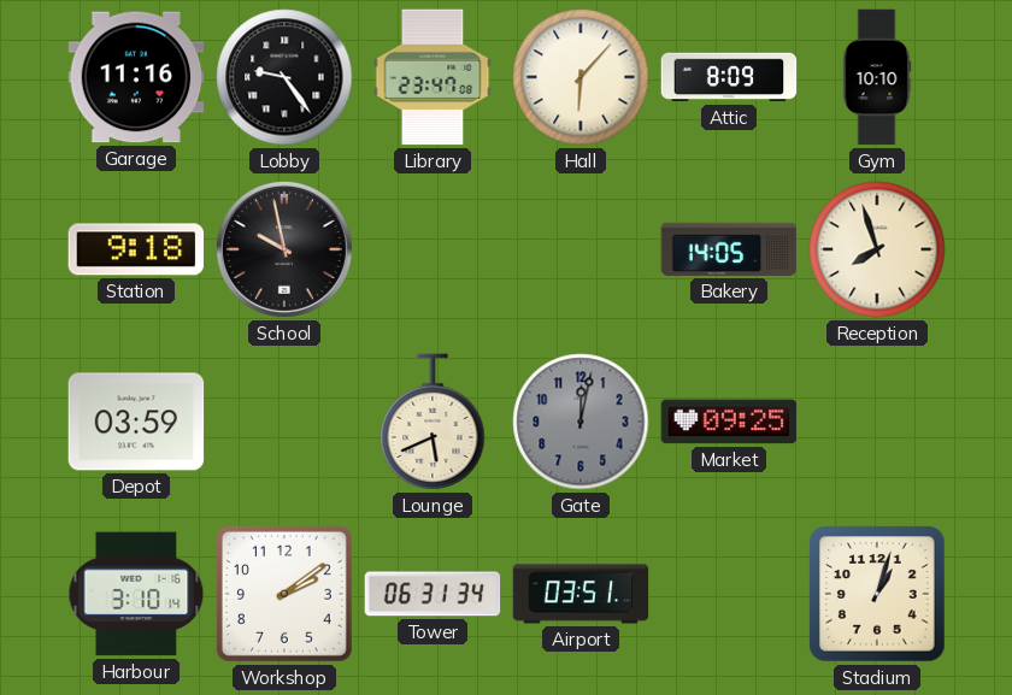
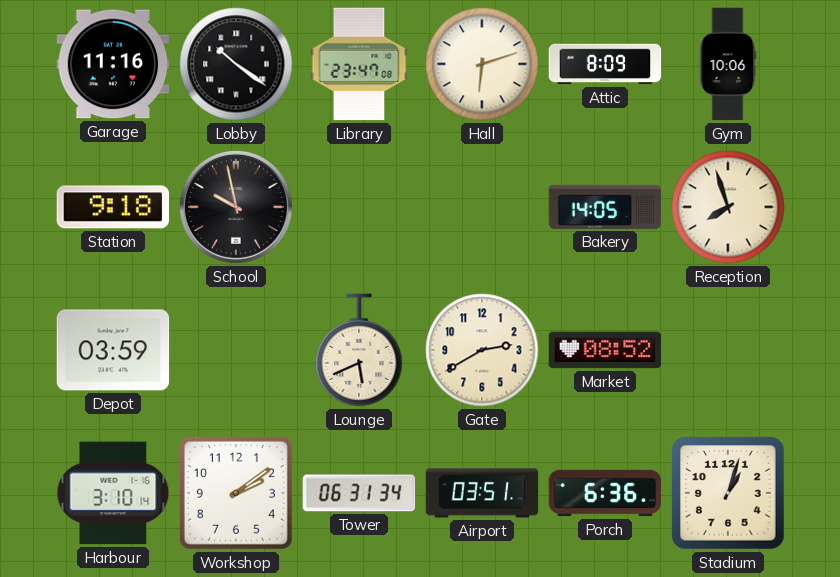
Lobby: 9:24 -> 10:21
Hall: 6:07 -> 6:12
Gym: 10:10 -> 10:06
Gate: 12:02 -> 2:40
Gate dial: grey -> cream
Market: 09:25 -> 08:52
Porch: none -> 6:36
